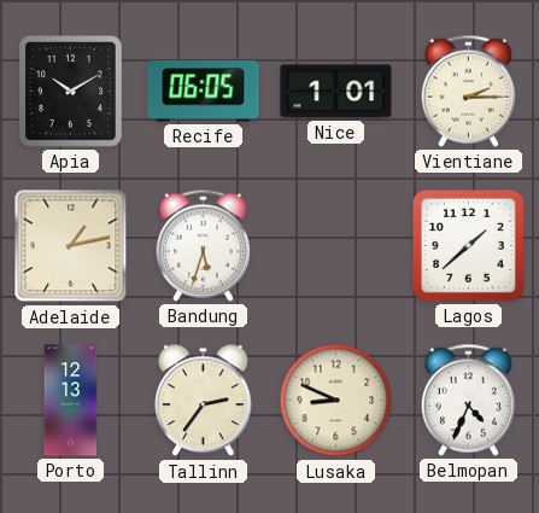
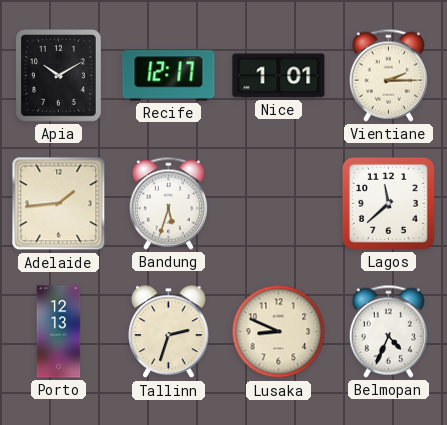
Recife: 06:05 -> 12:17
Adelaide: 1:13 -> 1:44
Lagos: 1:38 -> 11:38
Tallinn: 2:36 -> 2:33
